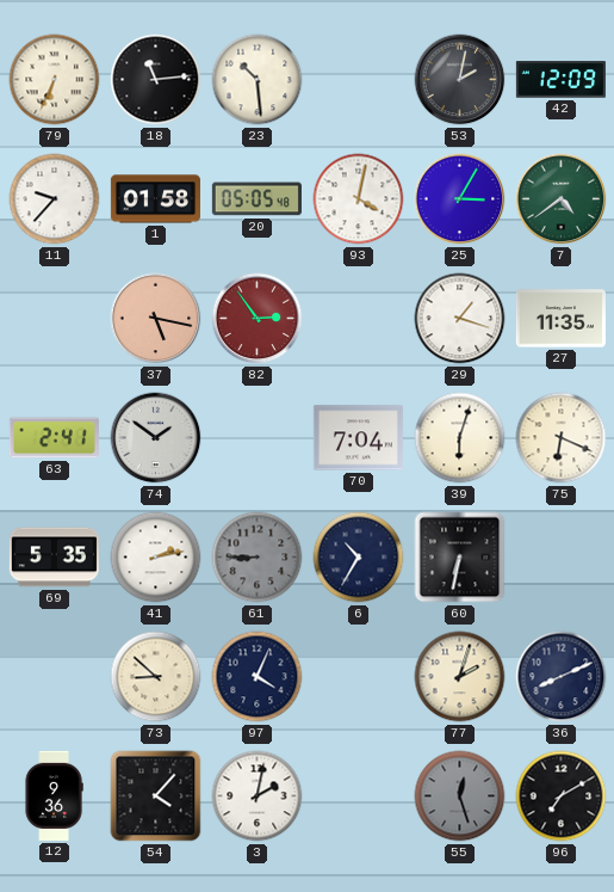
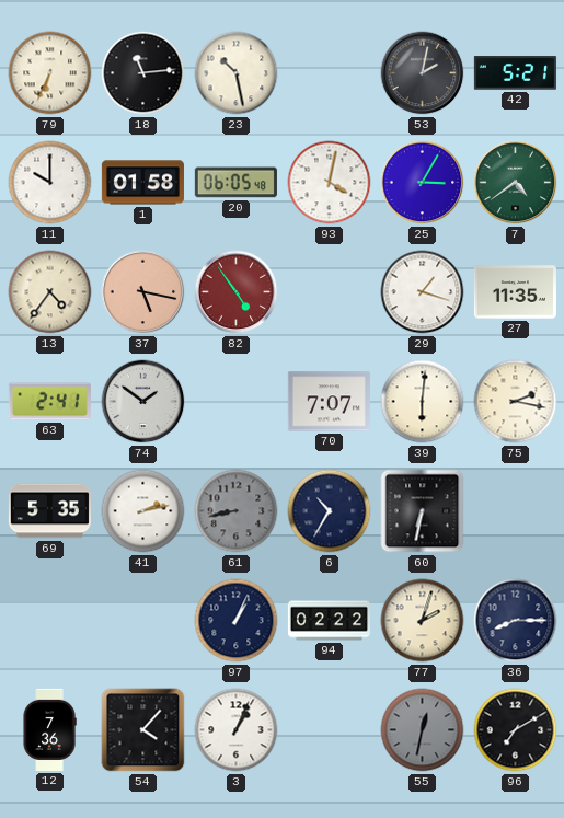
23: 10:29 -> 10:28
42: 12:09 -> 5:21
11: 9:37 -> 10:00
20: 05:05 -> 06:05
13: none -> 4:36
82: 2:54 -> 4:54
70: 7:04 -> 7:07
39: 6:03 -> 6:01
75: 6:19 -> 2:17
61: 8:45 -> 8:43
73: 8:52 -> none
97: 4:04 -> 1:04
94: none -> 02:22
36: 8:11 -> 8:15
12: 9:36 -> 7:36
3: 2:02 -> 1:04
55: 12:27 -> 12:32
